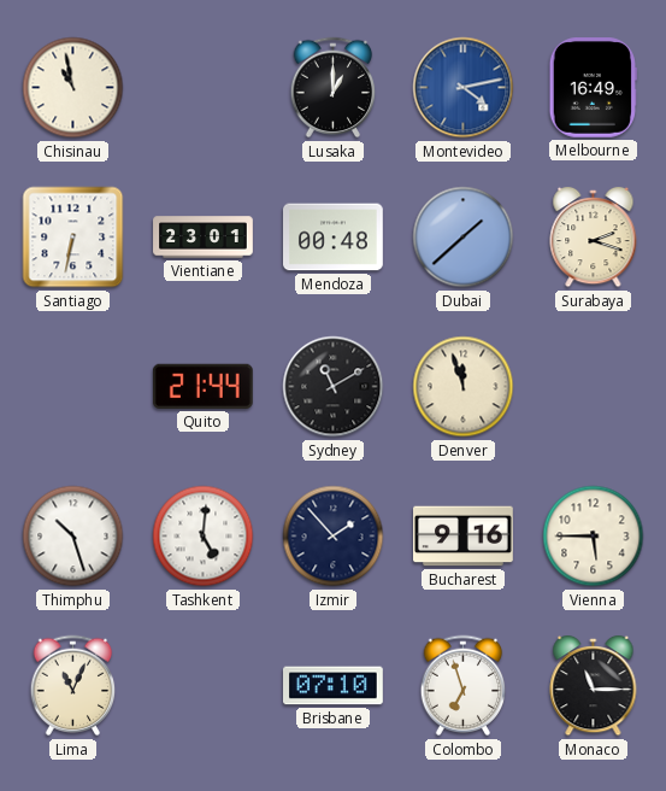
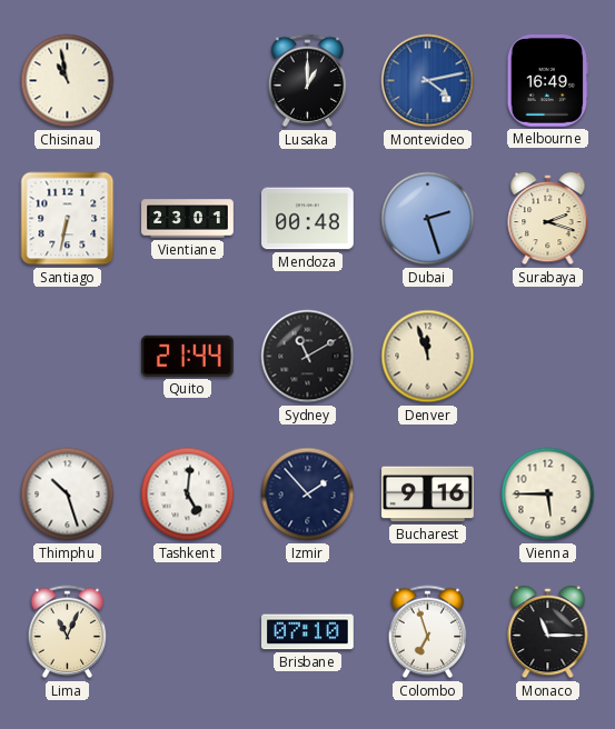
Dubai: 1:38 -> 2:27
